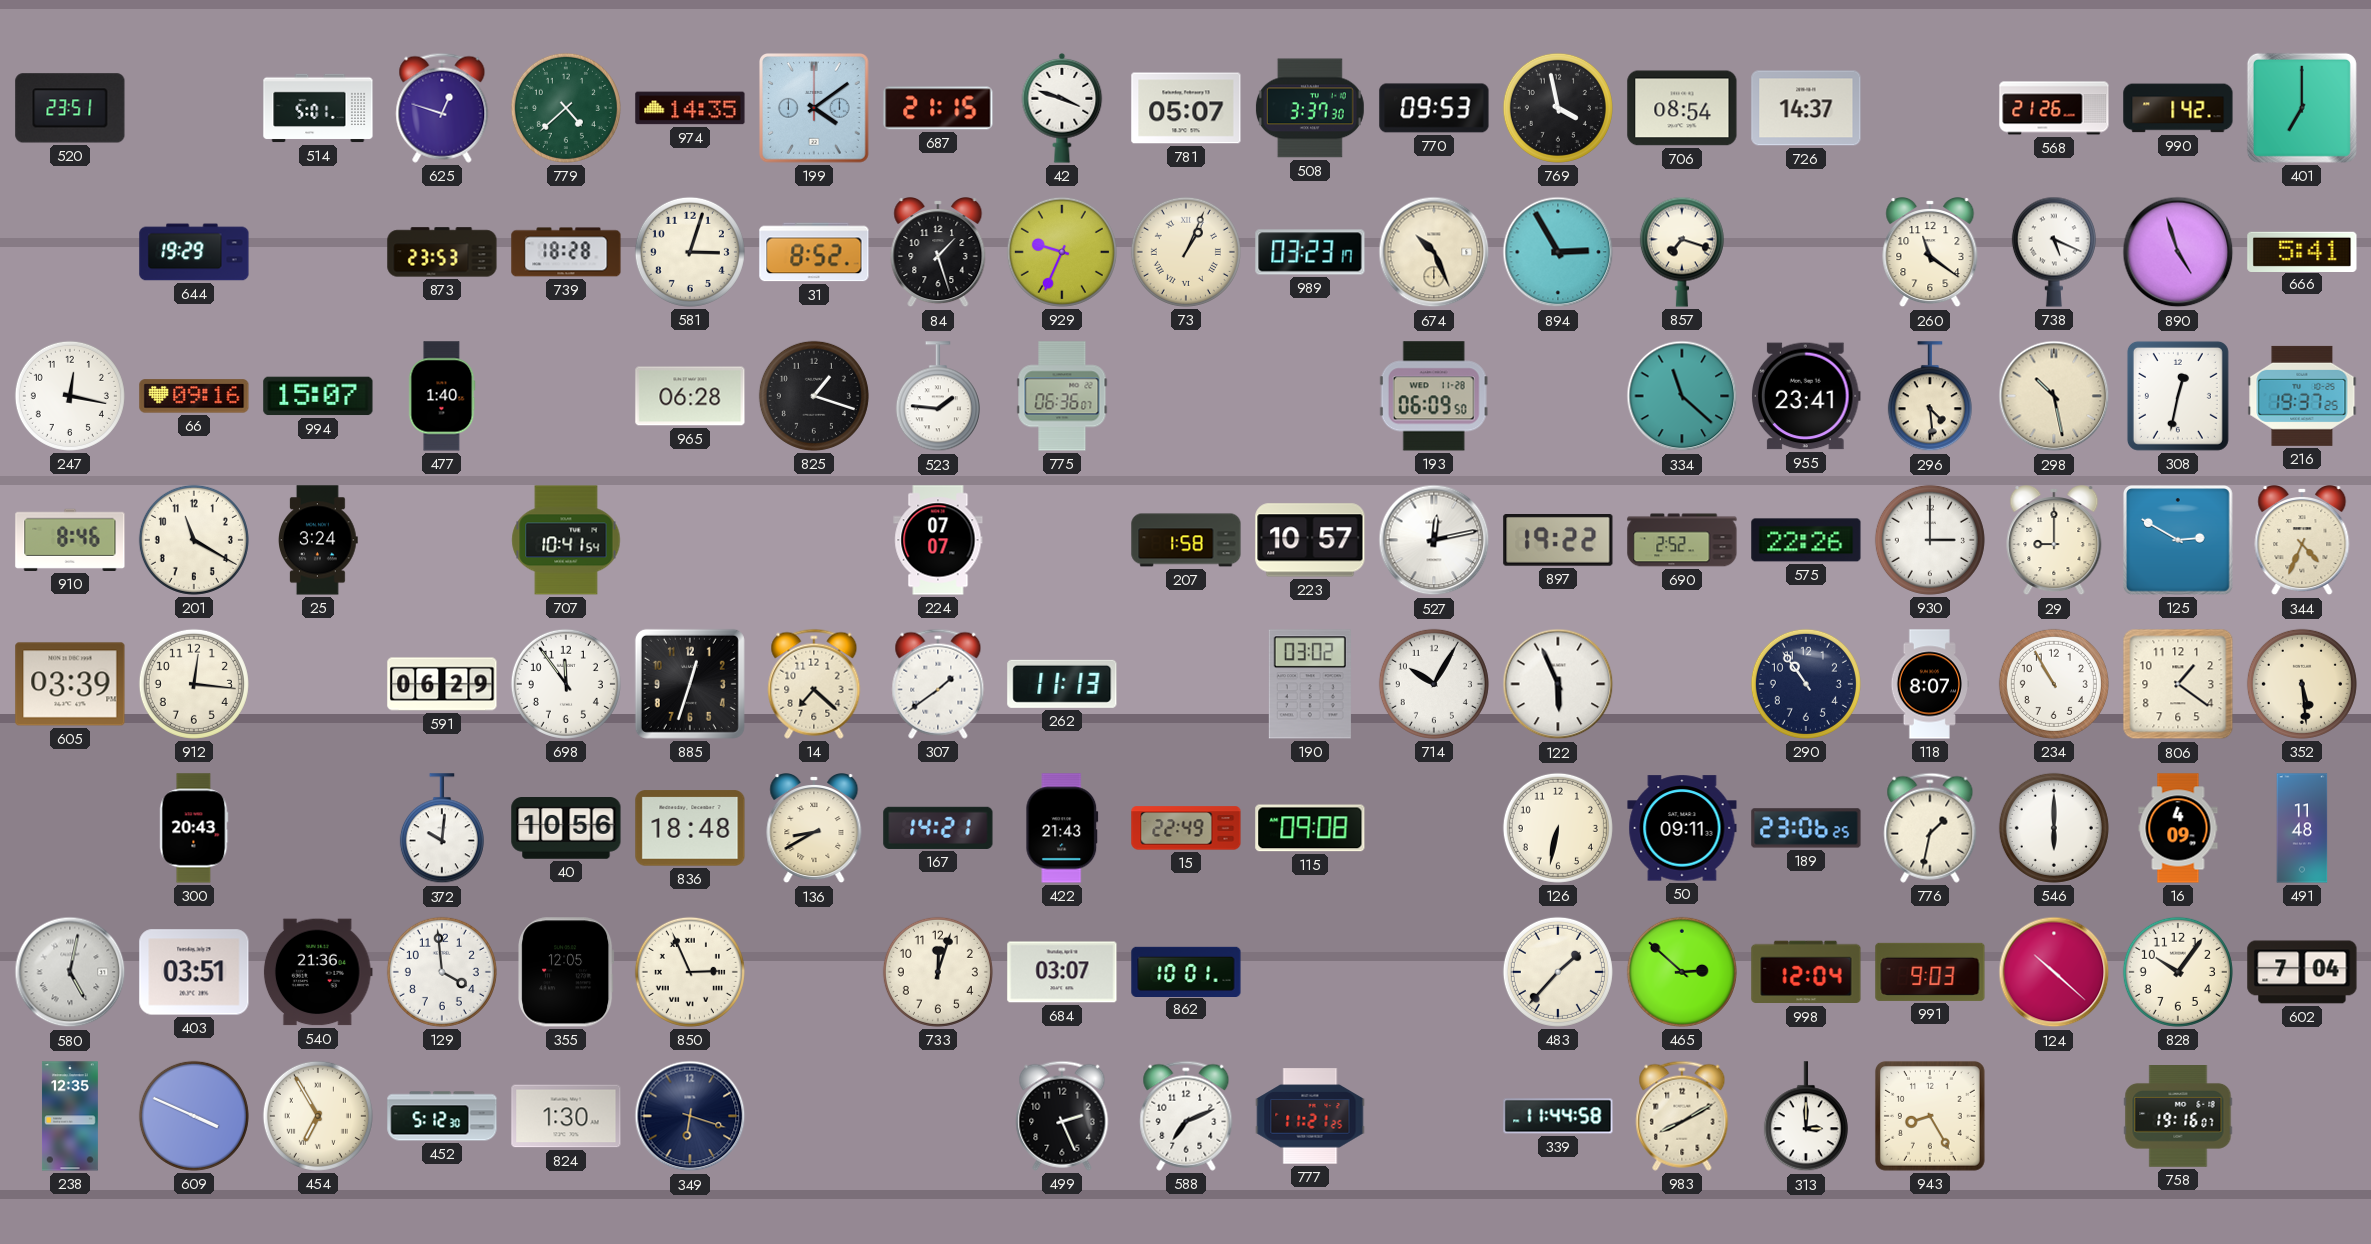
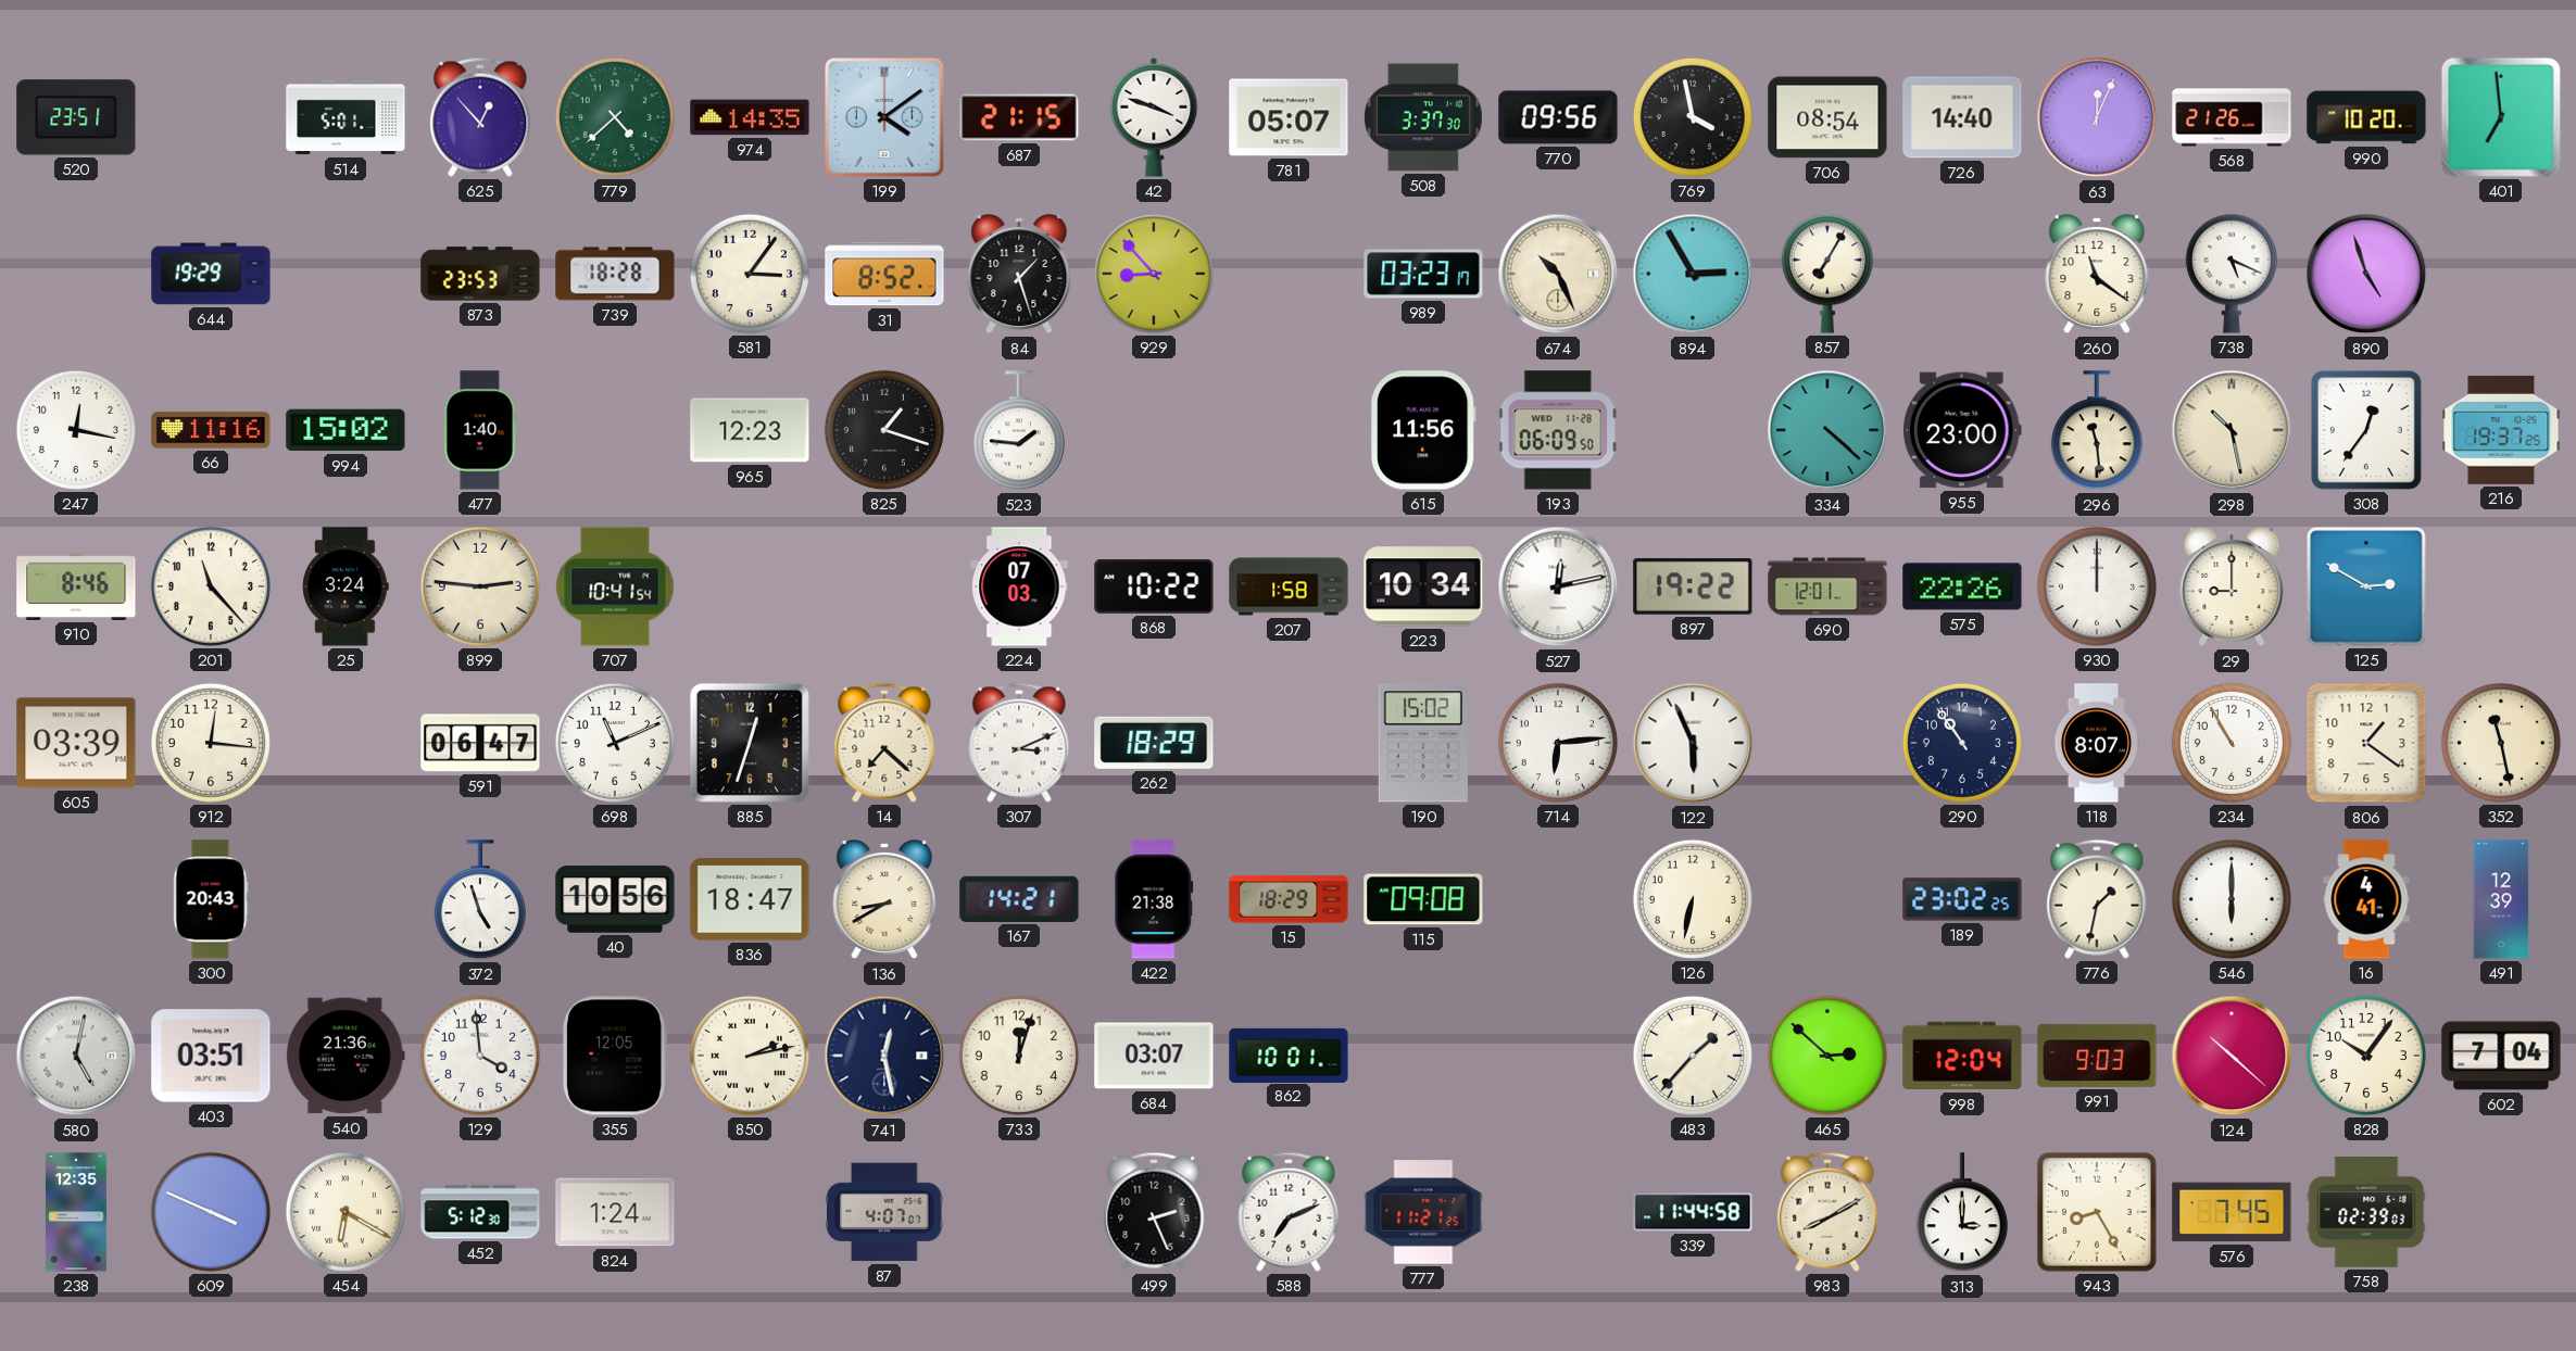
625: 12:48 -> 12:53
770: 09:53 -> 09:56
726: 14:37 -> 14:40
63: none -> 12:04
990: 1:42 -> 10:20
401: 7:00 -> 6:59
581: 3:03 -> 3:06
929: 9:34 -> 8:53
73: 1:04 -> none
857: 7:18 -> 7:05
666: 5:41 -> none
66: 09:16 -> 11:16
994: 15:07 -> 15:02
965: 06:28 -> 12:23
775: 06:36 -> none
615: none -> 11:56
334: 11:22 -> 4:22
955: 23:41 -> 23:00
296: 4:29 -> 11:29
308: 12:32 -> 12:36
201: 11:20 -> 11:23
899: none -> 2:46
224: 07:07 -> 07:03
868: none -> 10:22
223: 10:57 -> 10:34
690: 2:52 -> 12:01
930: 3:00 -> 12:00
344: 4:34 -> none
591: 06:29 -> 06:47
698: 11:54 -> 11:11
307: 1:39 -> 3:11
262: 11:13 -> 18:29
190: 03:02 -> 15:02
714: 10:05 -> 6:14
352: 5:29 -> 11:28
372: 10:01 -> 4:57
836: 18:48 -> 18:47
422: 21:43 -> 21:38
15: 22:49 -> 18:29
50: 09:11 -> none
189: 23:06 -> 23:02
16: 4:09 -> 4:41
491: 11:48 -> 12:39
850: 2:56 -> 2:13
741: none -> 12:28
454: 6:55 -> 6:20
824: 1:30 -> 1:24
349: 6:18 -> none
87: none -> 4:07
576: none -> 7:45
758: 19:16 -> 02:39
